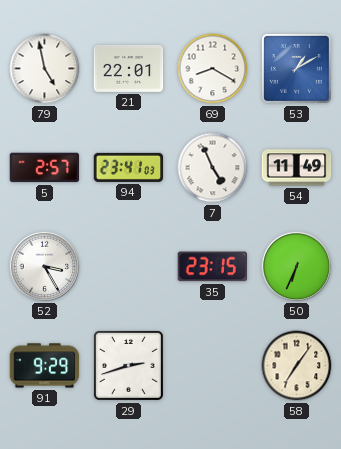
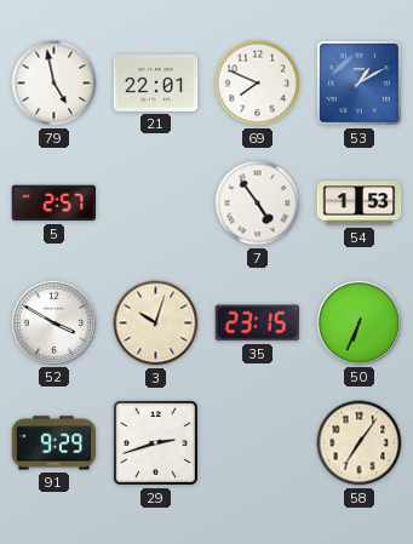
69: 8:20 -> 7:49
94: 23:41 -> none
7: 4:56 -> 4:54
54: 11:49 -> 1:53
52: 3:25 -> 3:50
3: none -> 10:03
